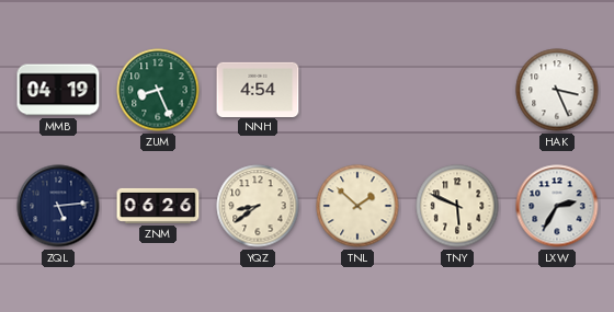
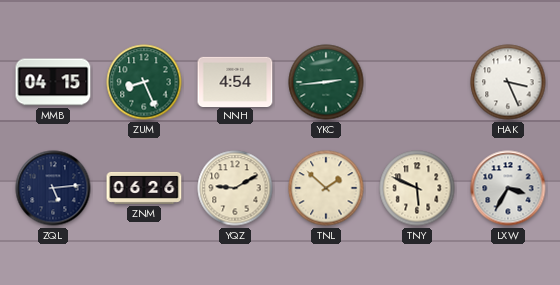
MMB: 04:19 -> 04:15
YKC: none -> 2:44
YQZ: 8:39 -> 9:10
LXW: 2:35 -> 3:35
